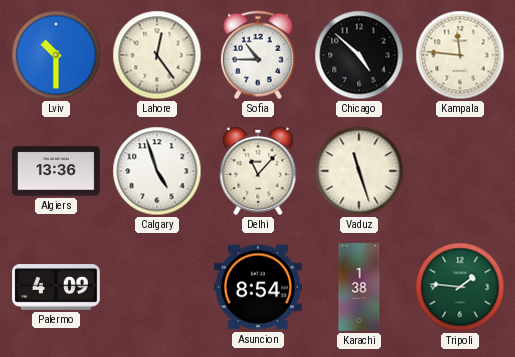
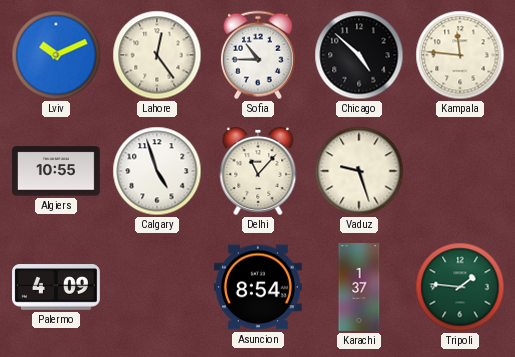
Lviv: 10:30 -> 10:11
Algiers: 13:36 -> 10:55
Vaduz: 11:27 -> 9:27
Karachi: 1:38 -> 1:37
